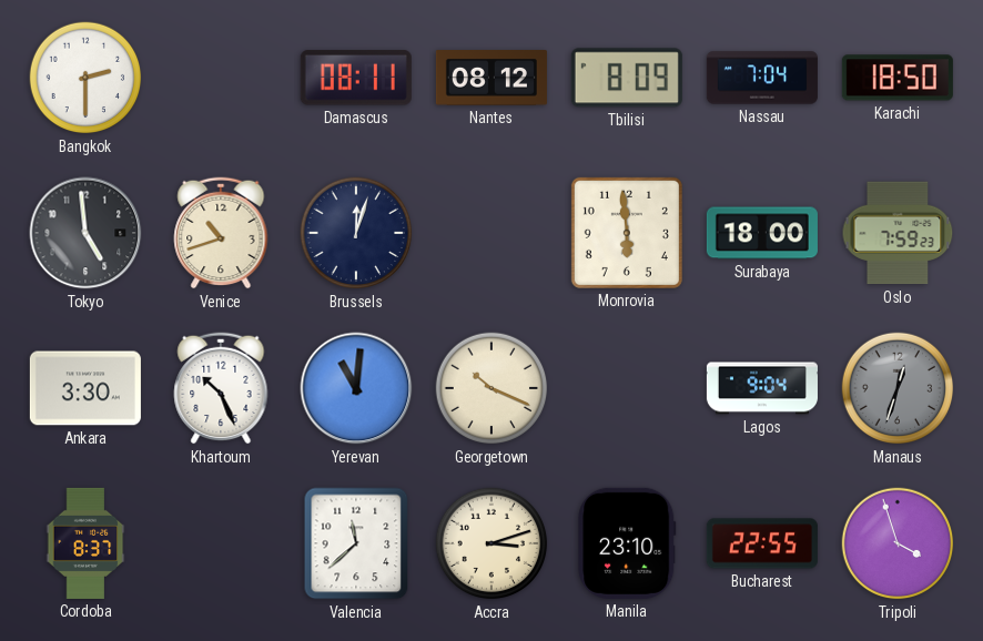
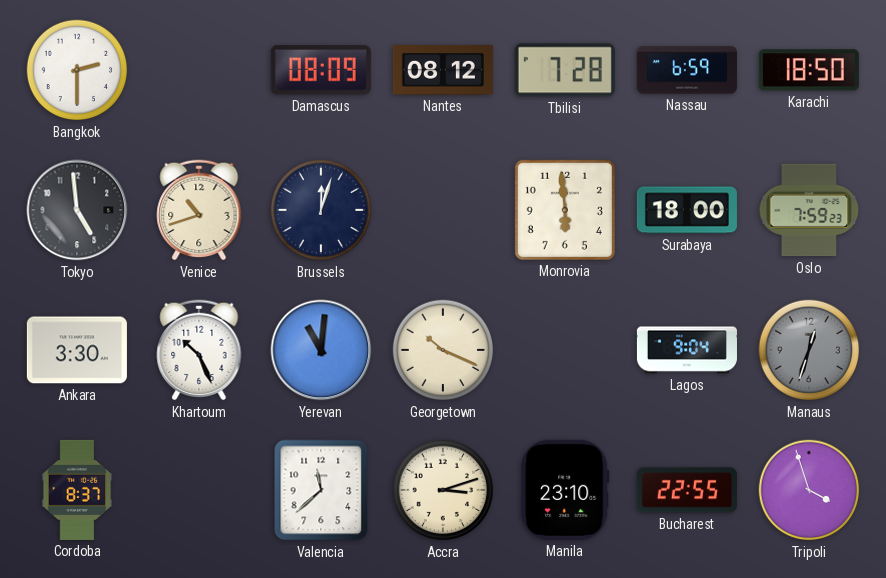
Damascus: 08:11 -> 08:09
Tbilisi: 8:09 -> 7:28
Nassau: 7:04 -> 6:59
